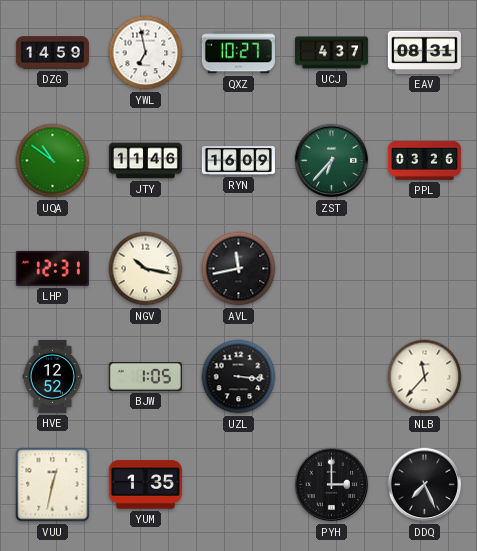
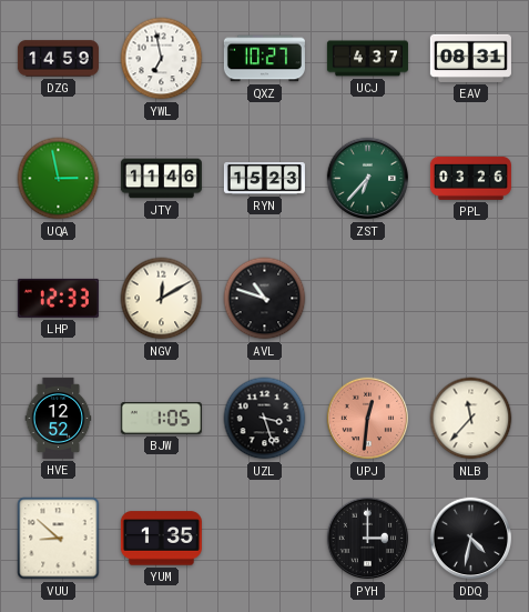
UQA: 10:51 -> 2:58
RYN: 16:09 -> 15:23
LHP: 12:31 -> 12:33
NGV: 10:17 -> 12:10
AVL: 11:43 -> 10:48
UZL: 3:16 -> 3:27
UPJ: none -> 12:31
VUU: 12:32 -> 8:52
DDQ: 7:26 -> 4:32
